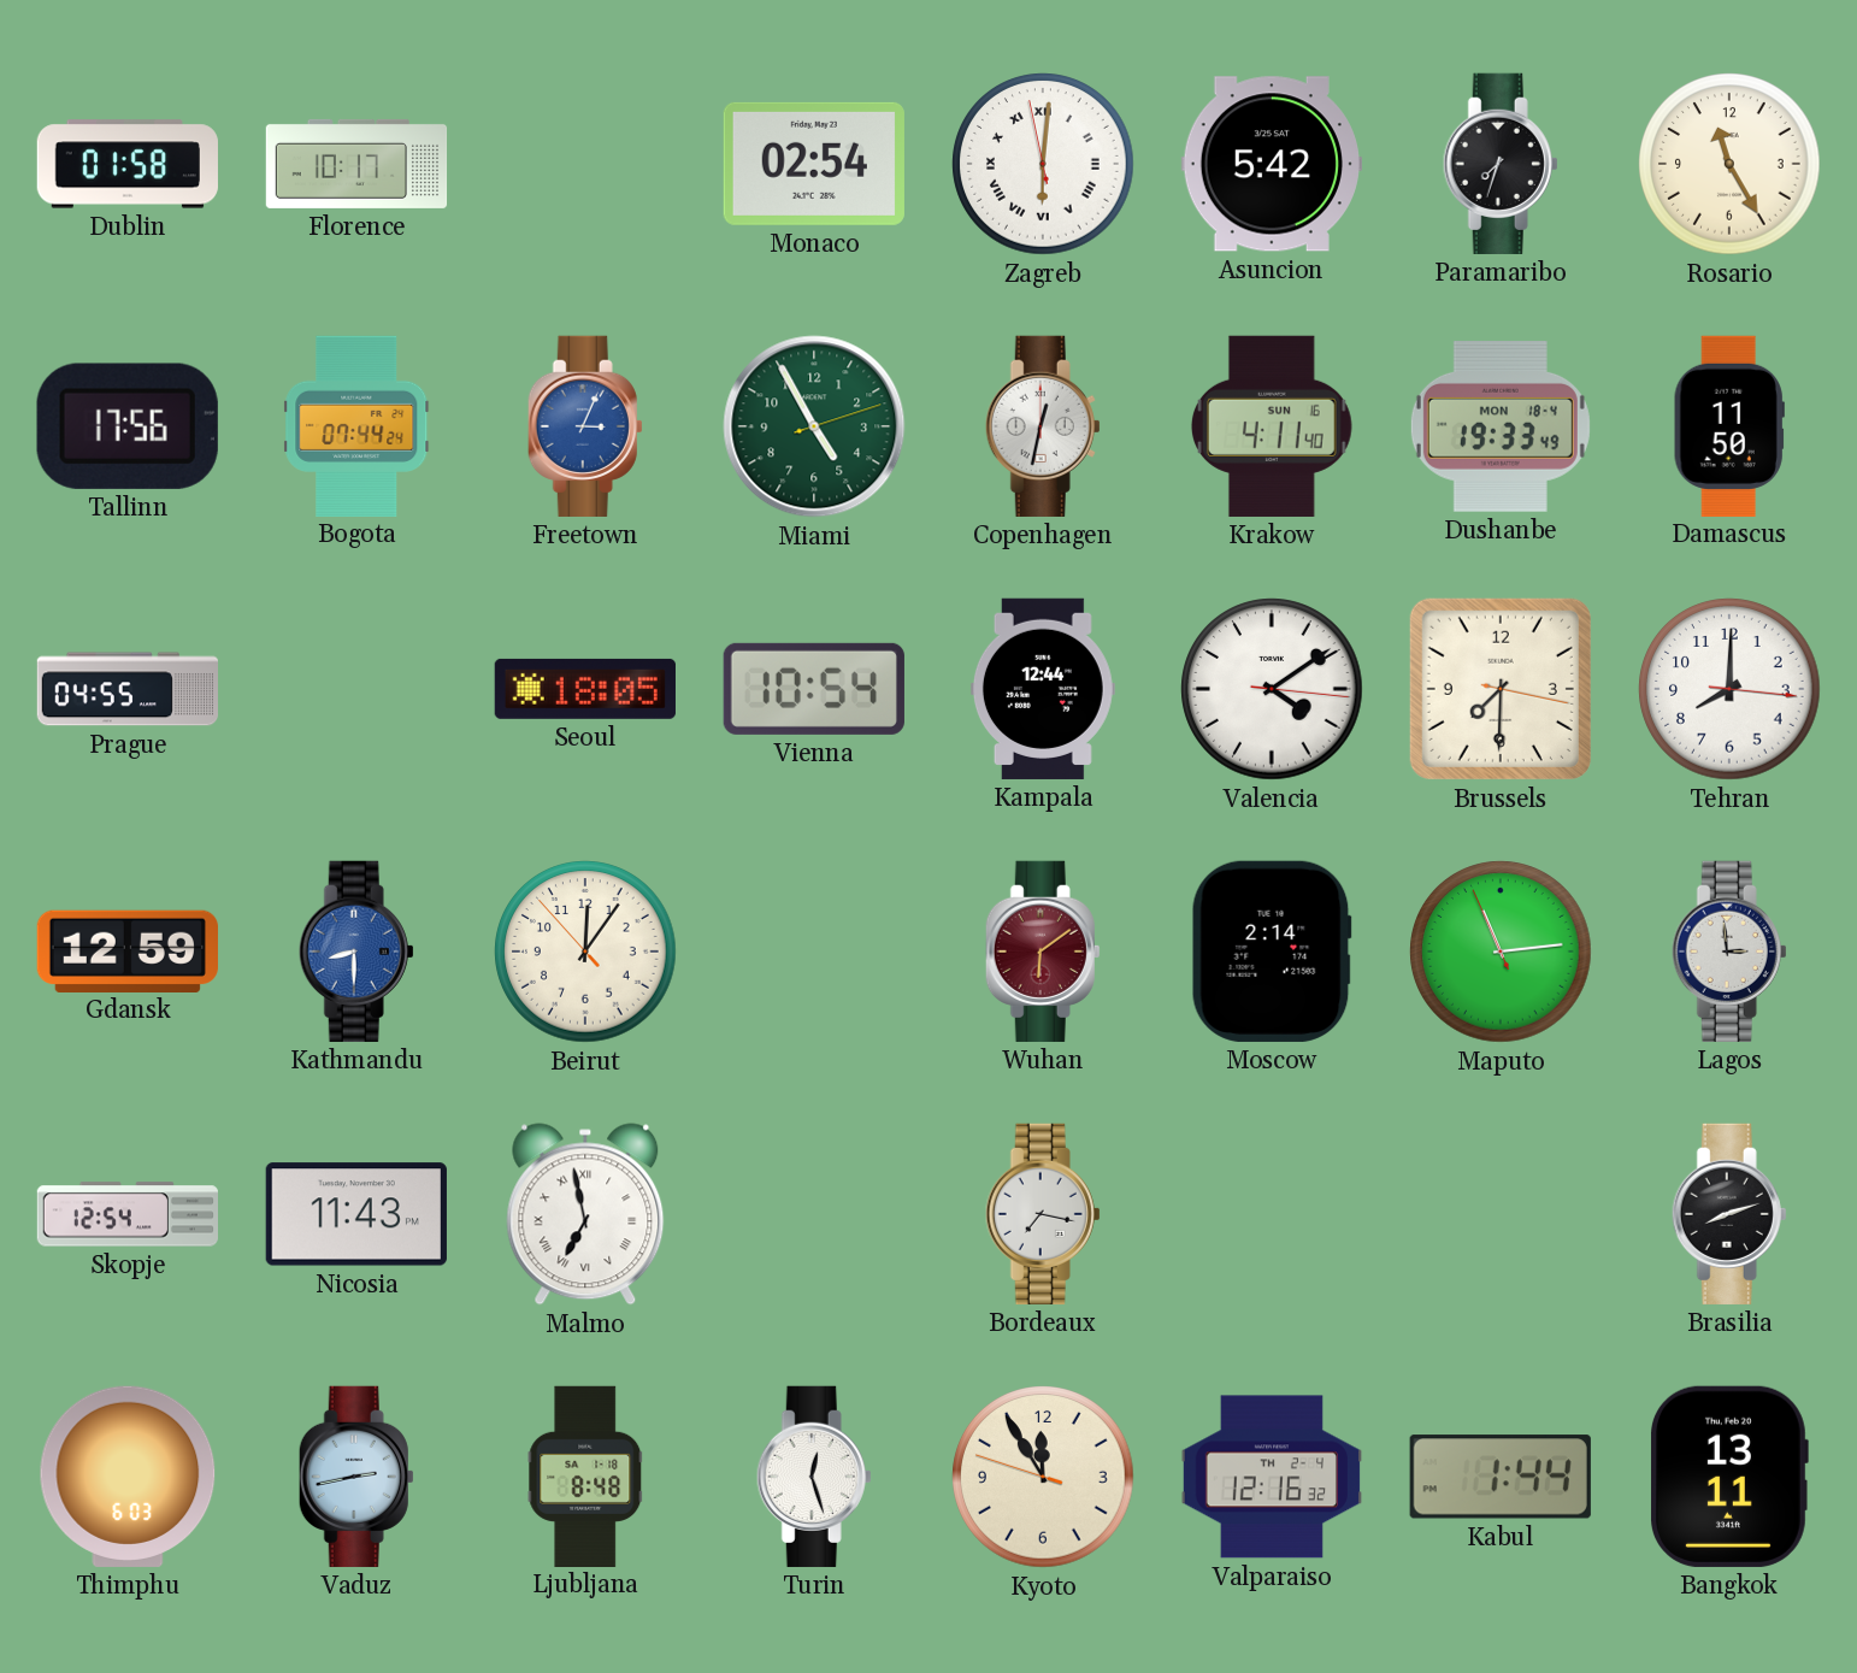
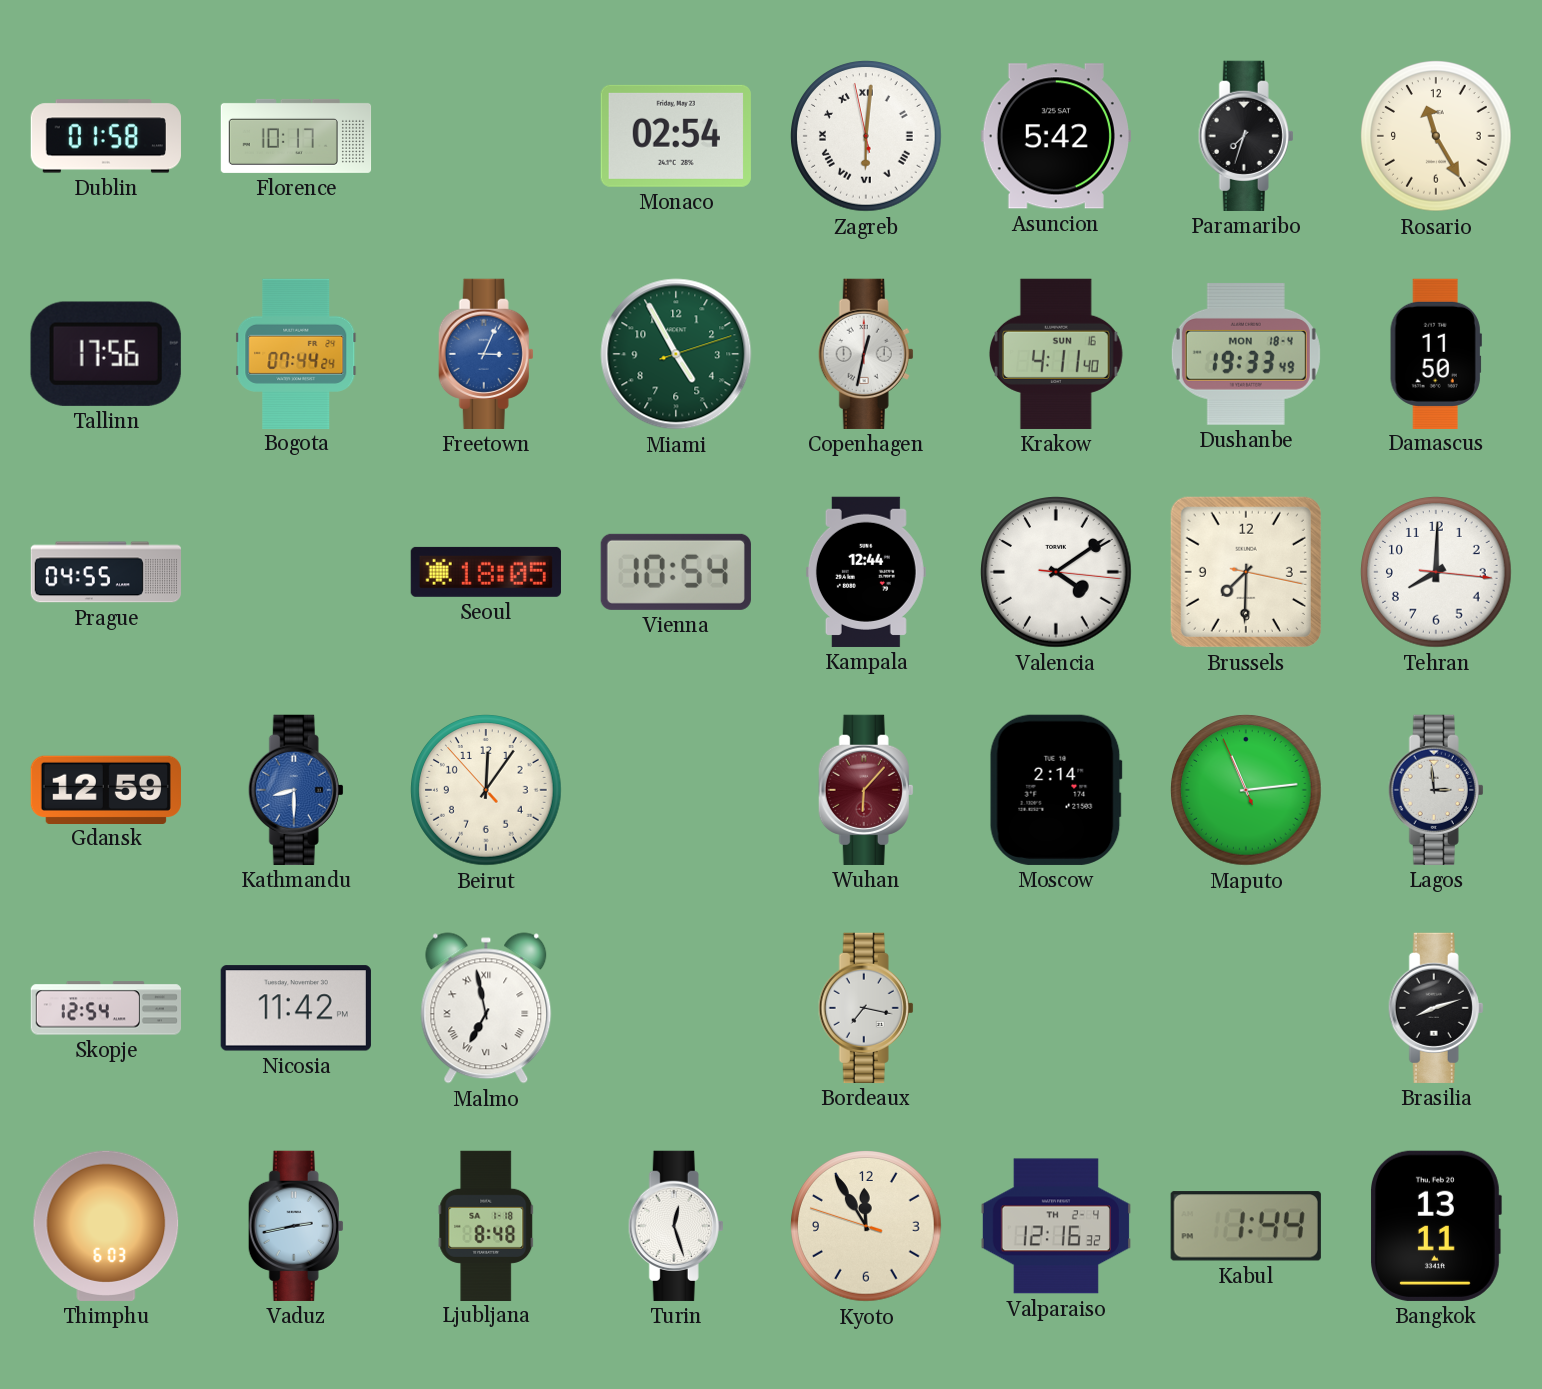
Wuhan: 6:09 -> 6:07
Nicosia: 11:43 -> 11:42
